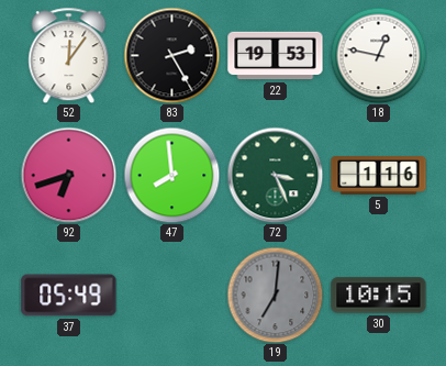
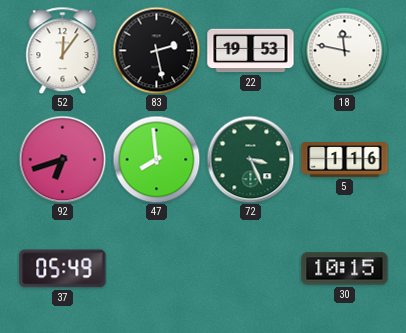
83: 2:25 -> 2:28
18: 12:47 -> 11:47
19: 7:01 -> none
